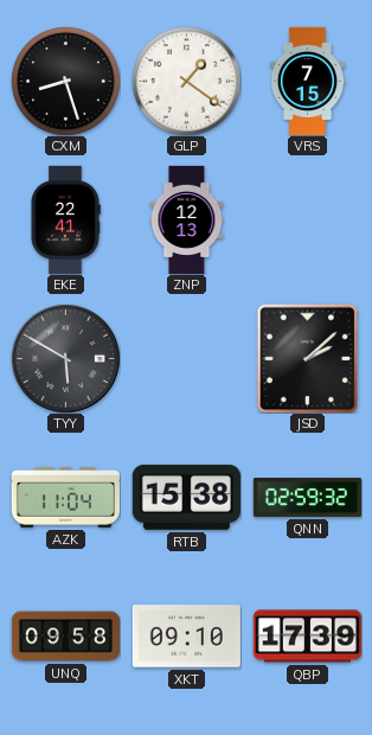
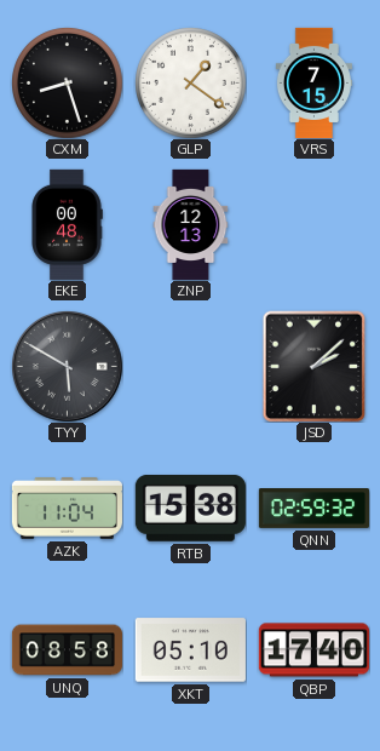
EKE: 22:41 -> 00:48
UNQ: 09:58 -> 08:58
XKT: 09:10 -> 05:10
QBP: 17:39 -> 17:40
